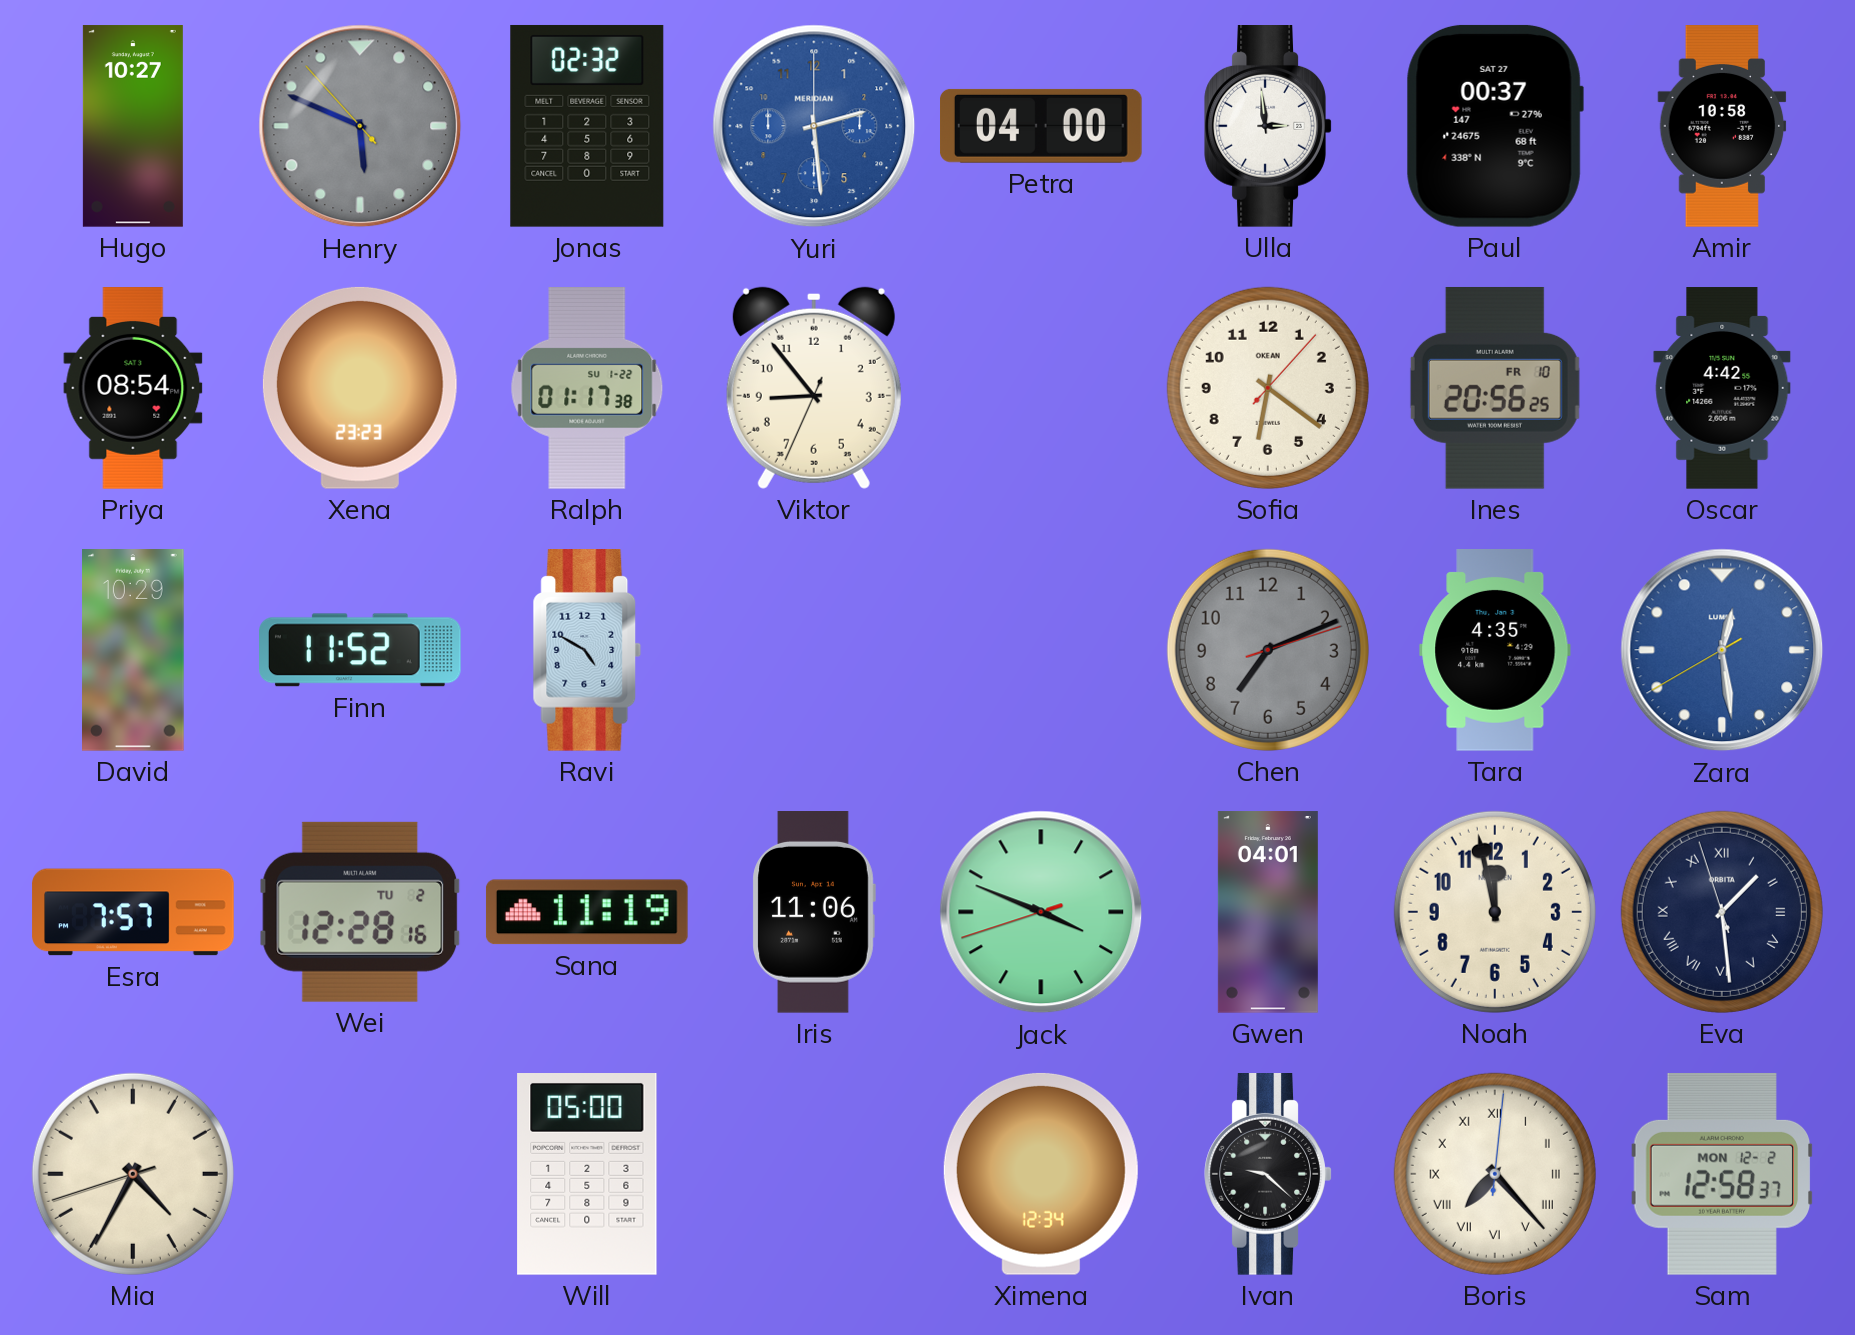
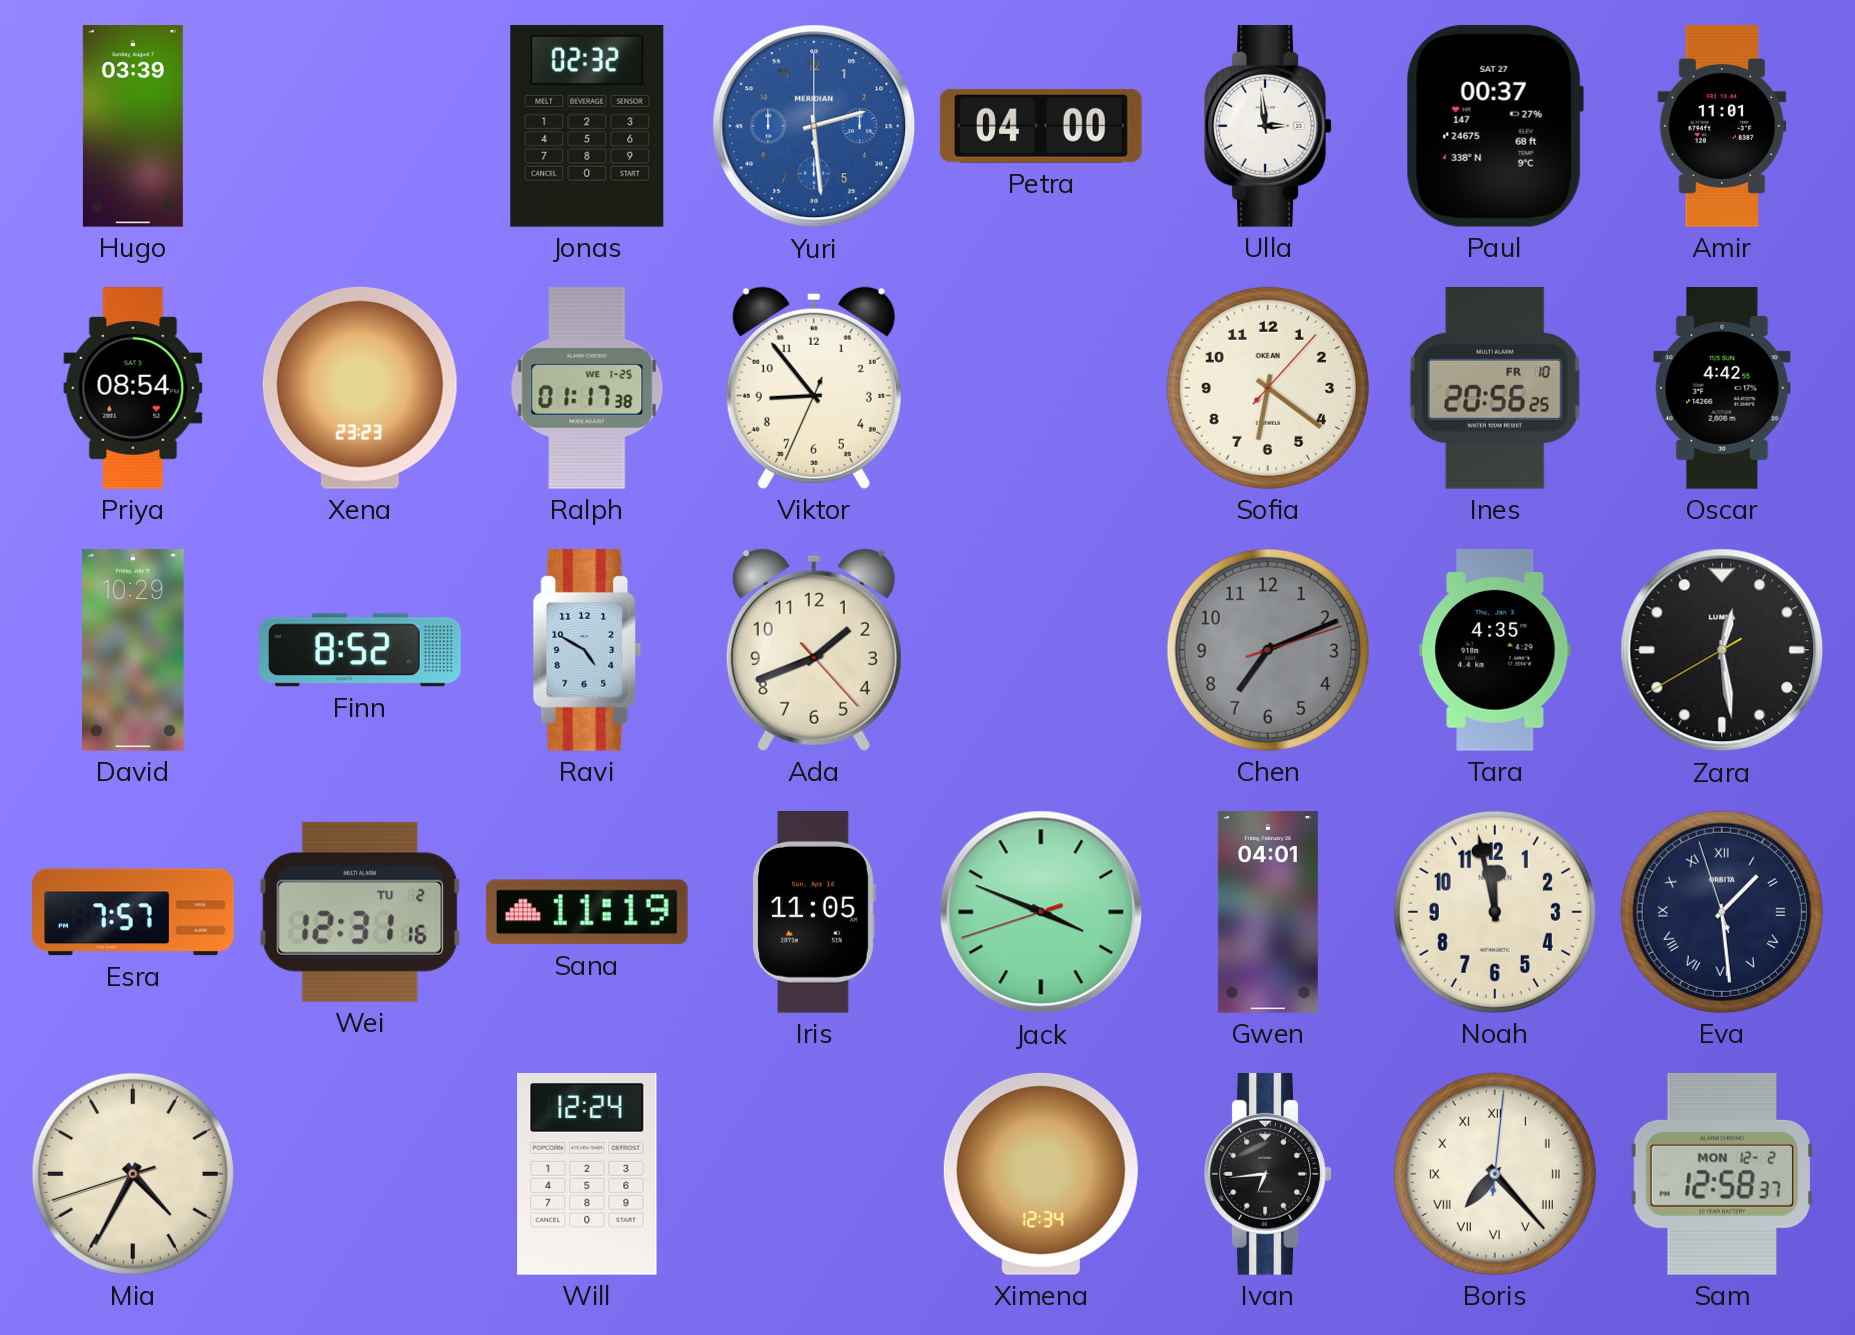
Hugo: 10:27 -> 03:39
Henry: 5:48 -> none
Amir: 10:58 -> 11:01
Ralph date: SU 1-22 -> WE 1-25
Finn: 11:52 -> 8:52
Ada: none -> 1:41
Zara dial: blue -> black
Wei: 12:28 -> 12:31
Iris: 11:06 -> 11:05
Will: 05:00 -> 12:24
Ivan: 9:22 -> 6:44
